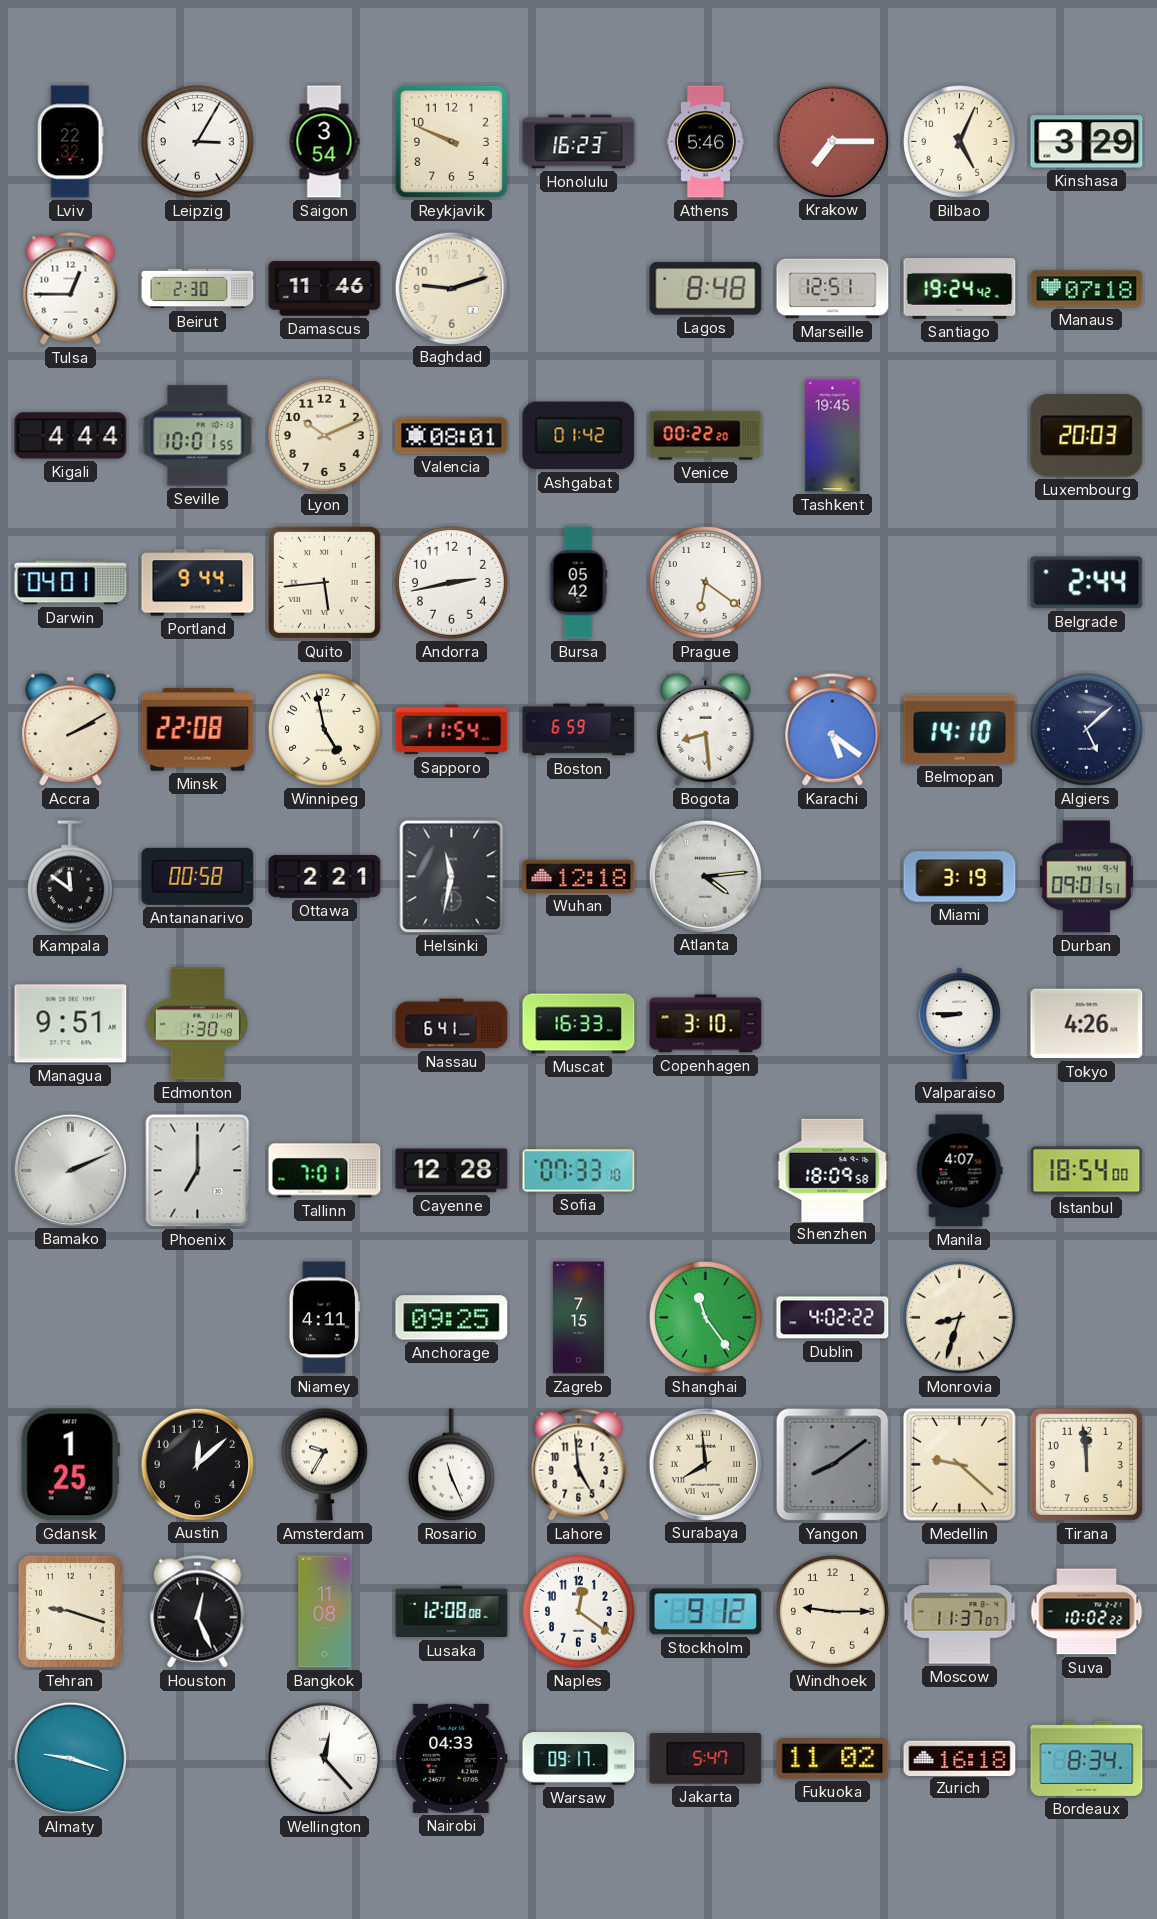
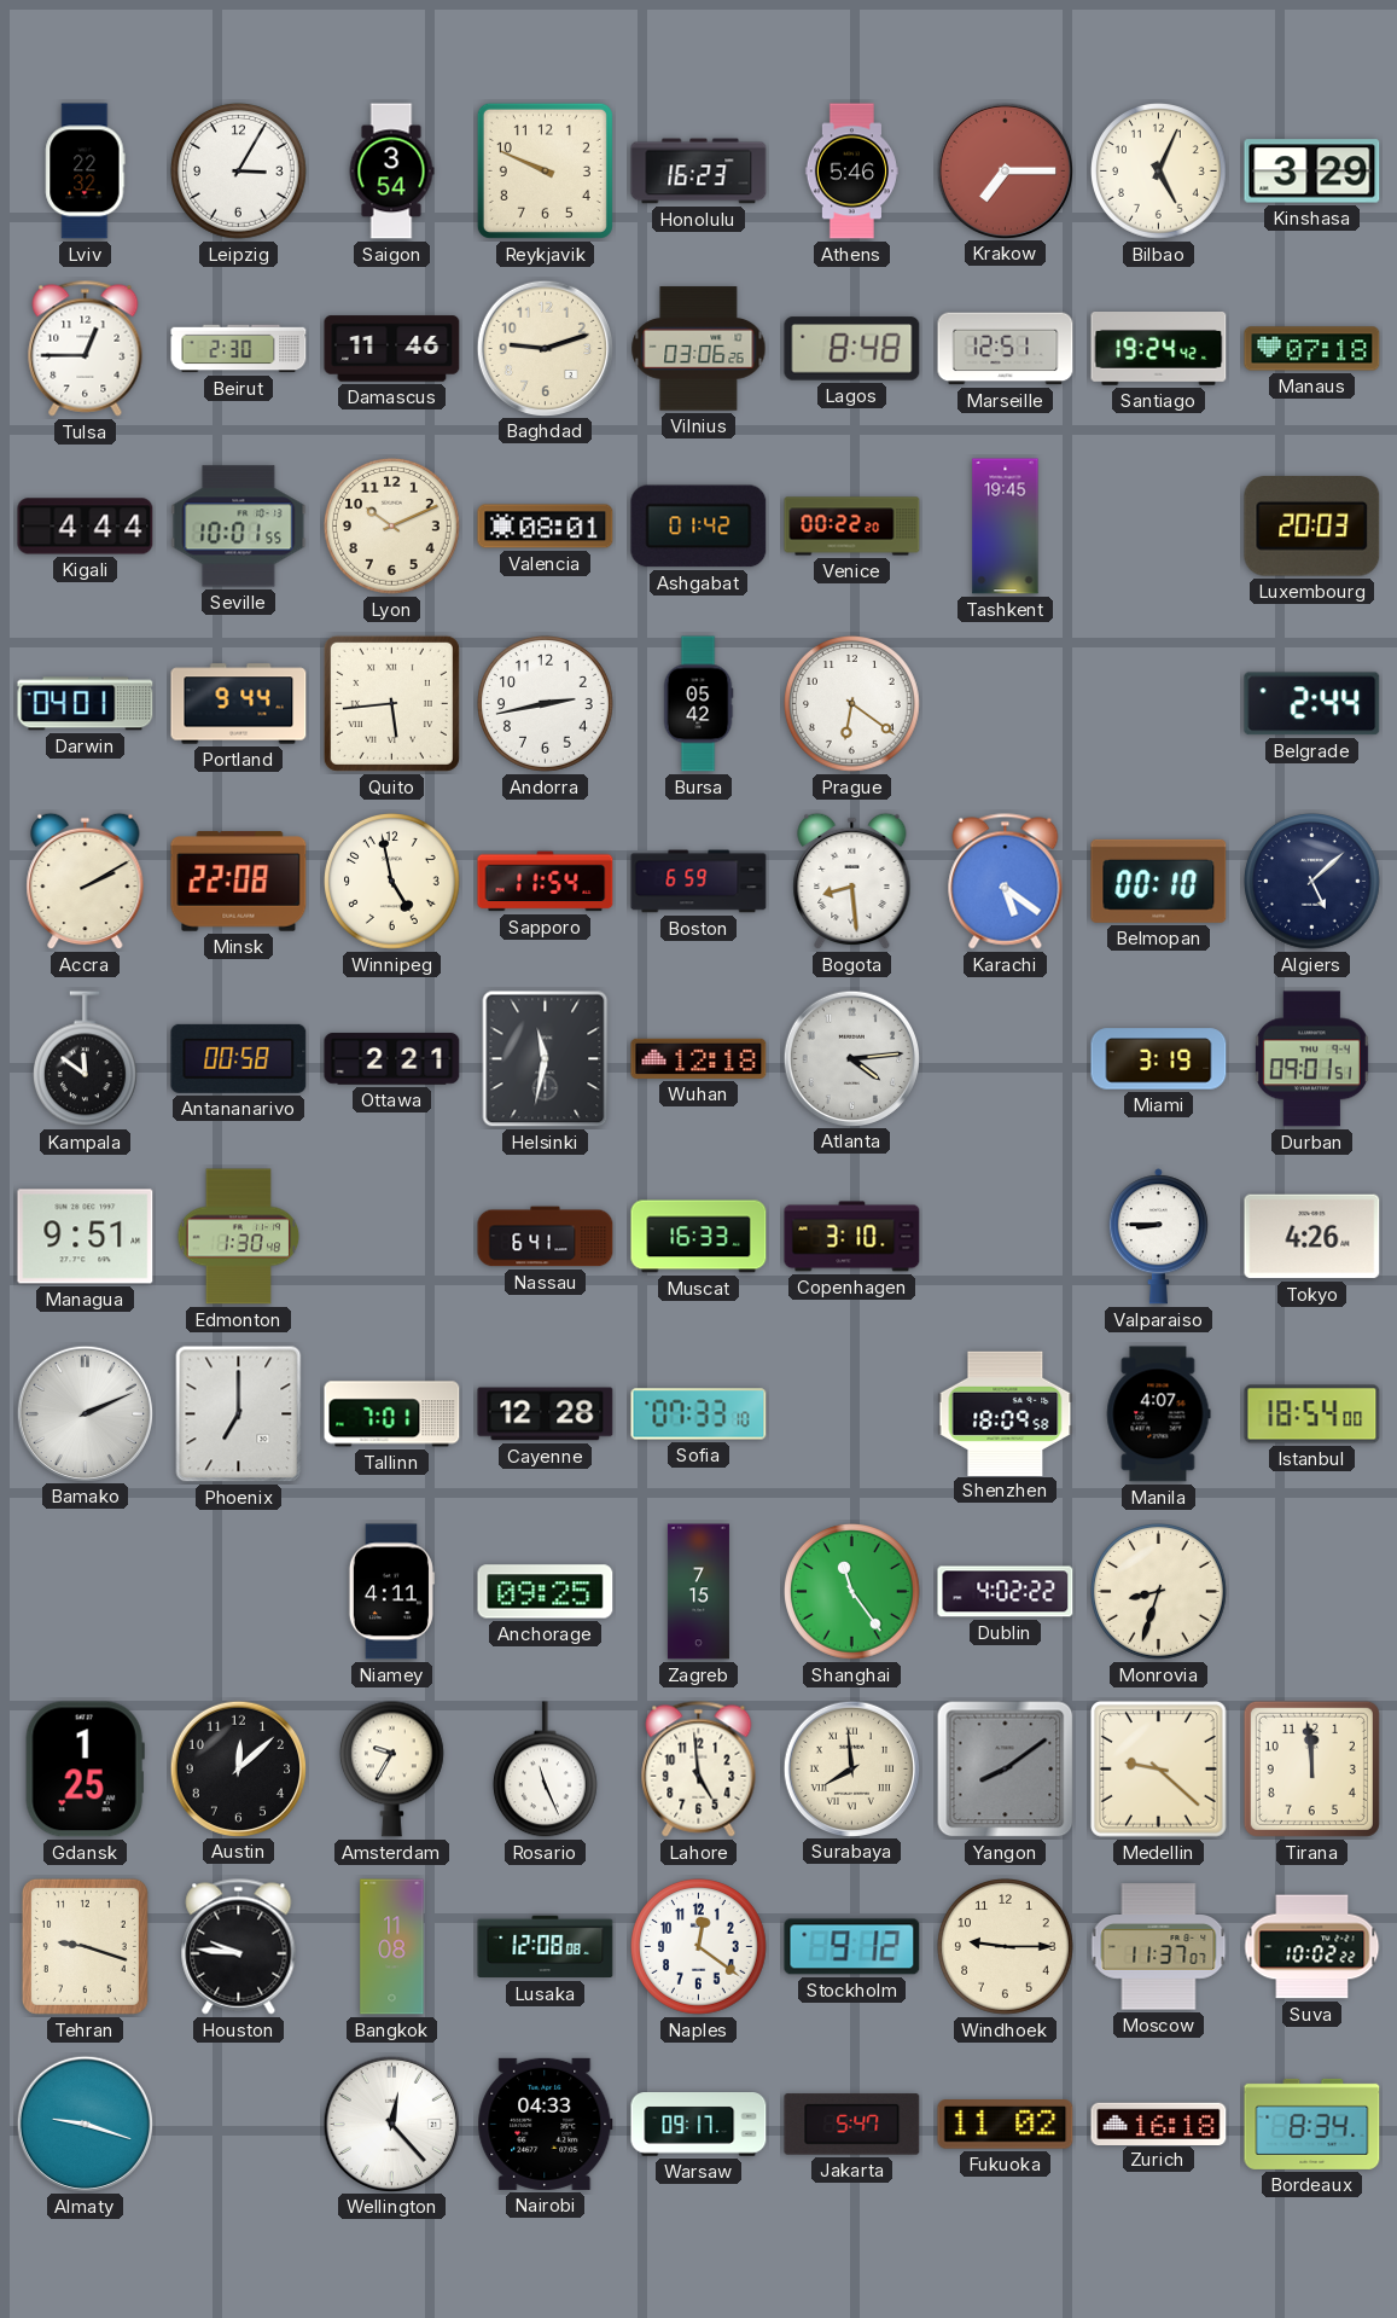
Vilnius: none -> 03:06
Belmopan: 14:10 -> 00:10
Houston: 12:26 -> 9:46
